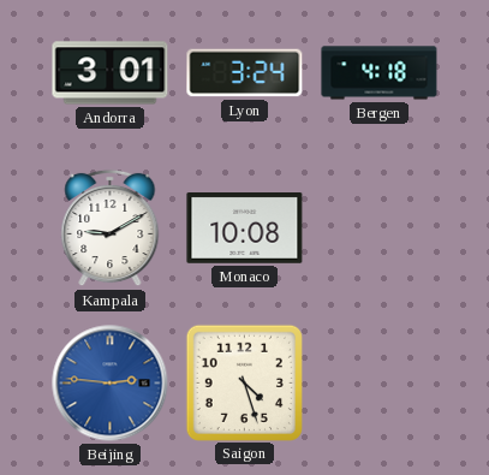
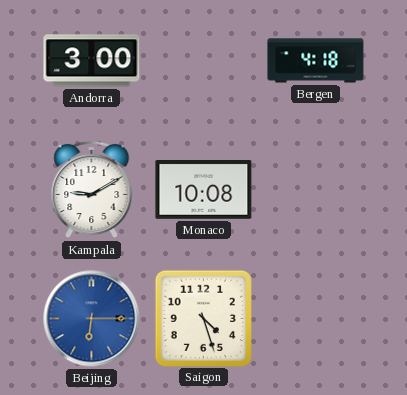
Andorra: 3:01 -> 3:00
Lyon: 3:24 -> none
Beijing: 2:46 -> 6:15
